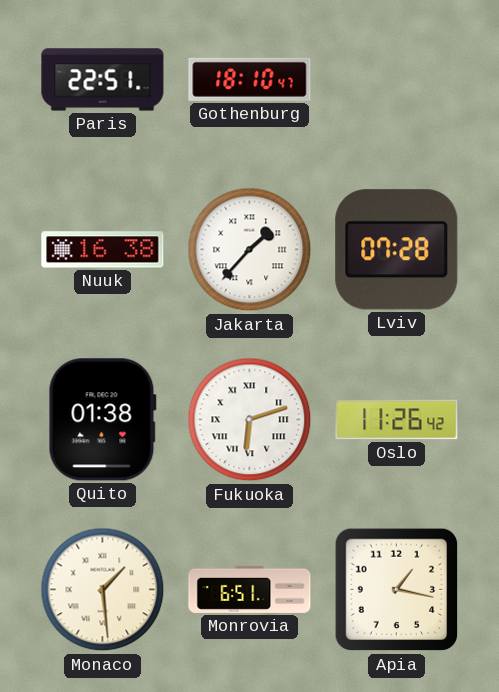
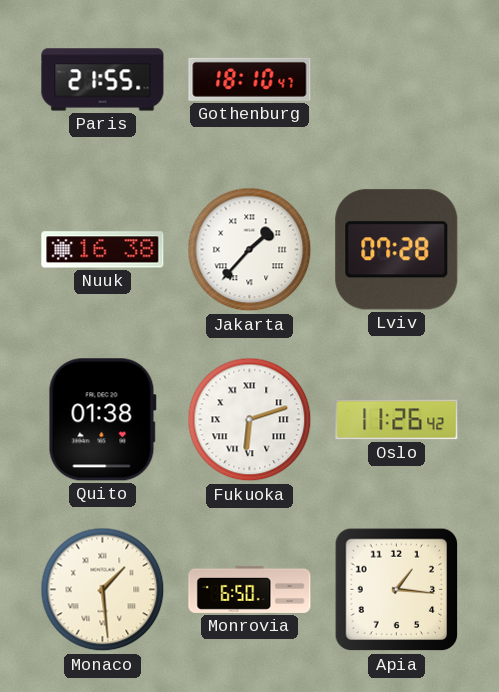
Paris: 22:51 -> 21:55
Monrovia: 6:51 -> 6:50
Apia: 1:17 -> 1:16
